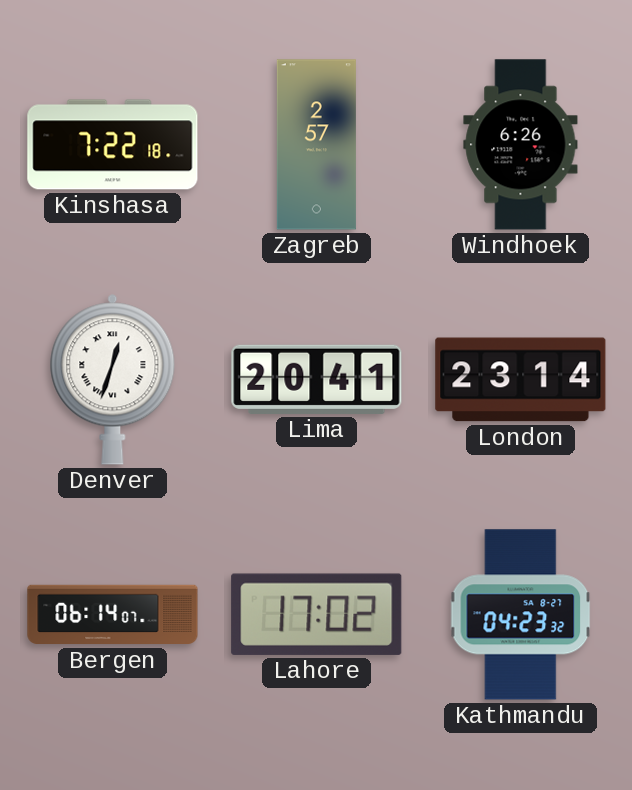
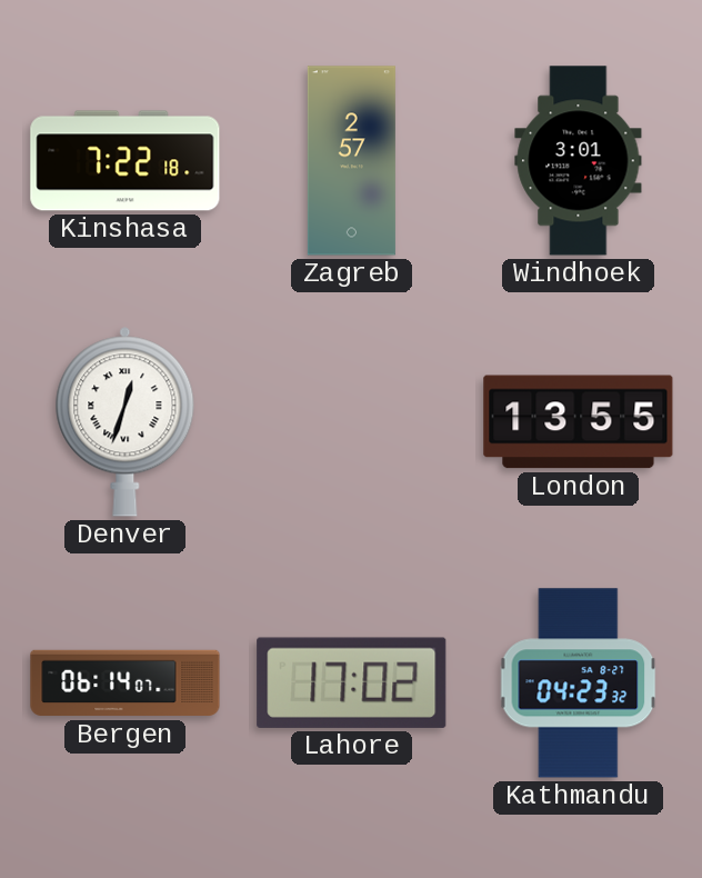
Windhoek: 6:26 -> 3:01
Lima: 20:41 -> none
London: 23:14 -> 13:55
